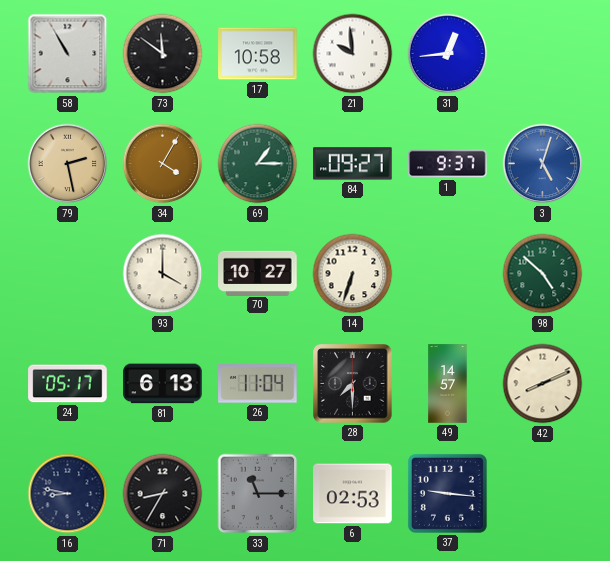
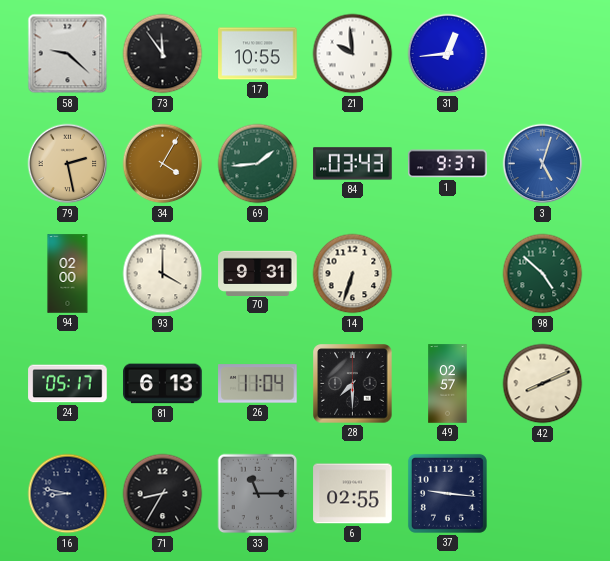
58: 10:55 -> 9:22
73: 11:51 -> 11:54
17: 10:58 -> 10:55
69: 1:15 -> 1:44
84: 09:27 -> 03:43
94: none -> 02:00
70: 10:27 -> 9:31
49: 14:57 -> 02:57
6: 02:53 -> 02:55
